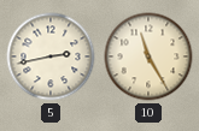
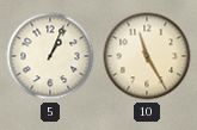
5: 2:43 -> 1:04
